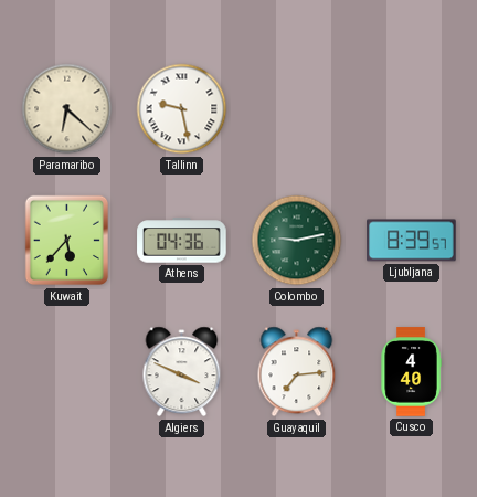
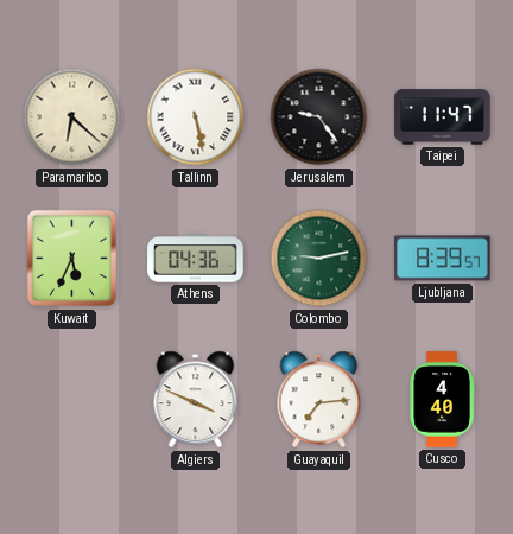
Tallinn: 9:28 -> 5:28
Jerusalem: none -> 9:24
Taipei: none -> 11:47
Kuwait: 5:37 -> 5:34
